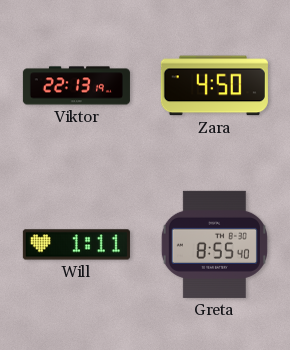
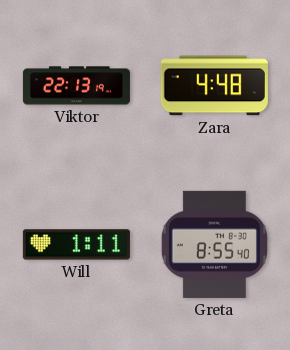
Zara: 4:50 -> 4:48
